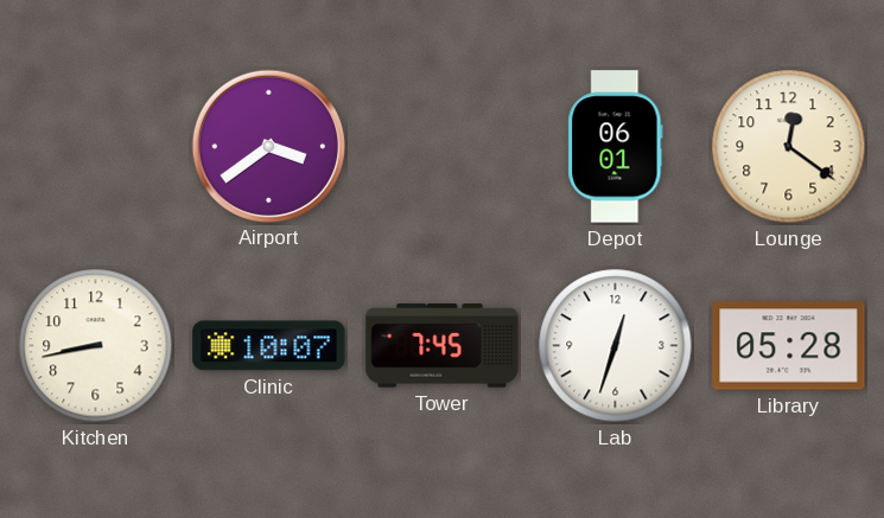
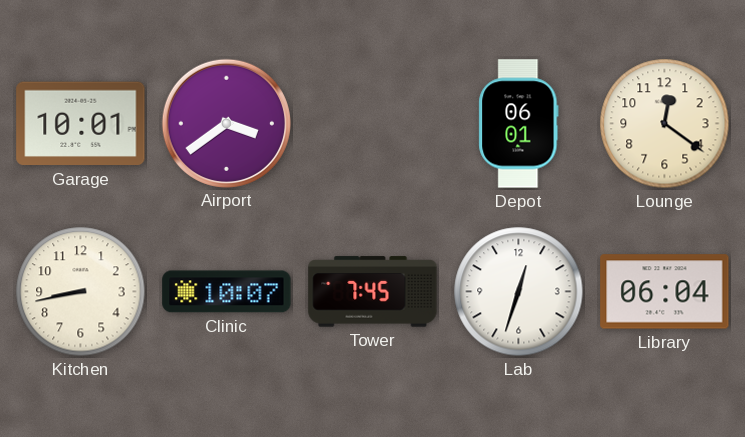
Garage: none -> 10:01
Library: 05:28 -> 06:04
